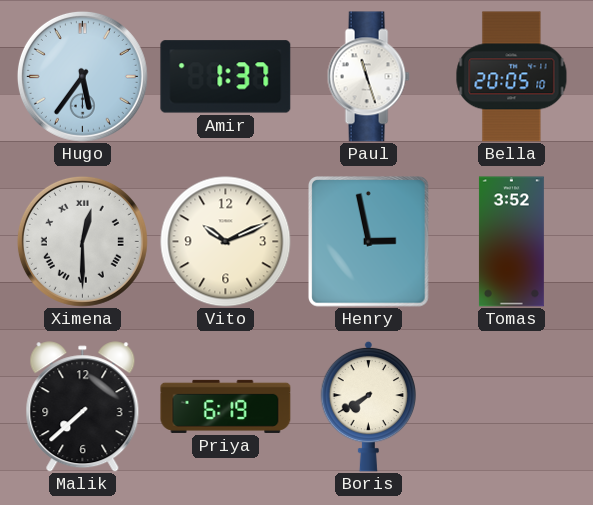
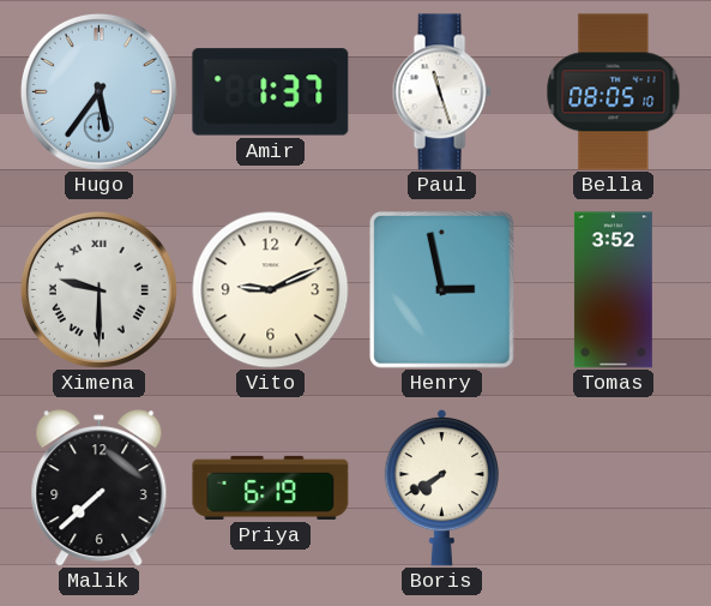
Bella: 20:05 -> 08:05
Ximena: 12:30 -> 9:30
Vito: 10:11 -> 9:11
